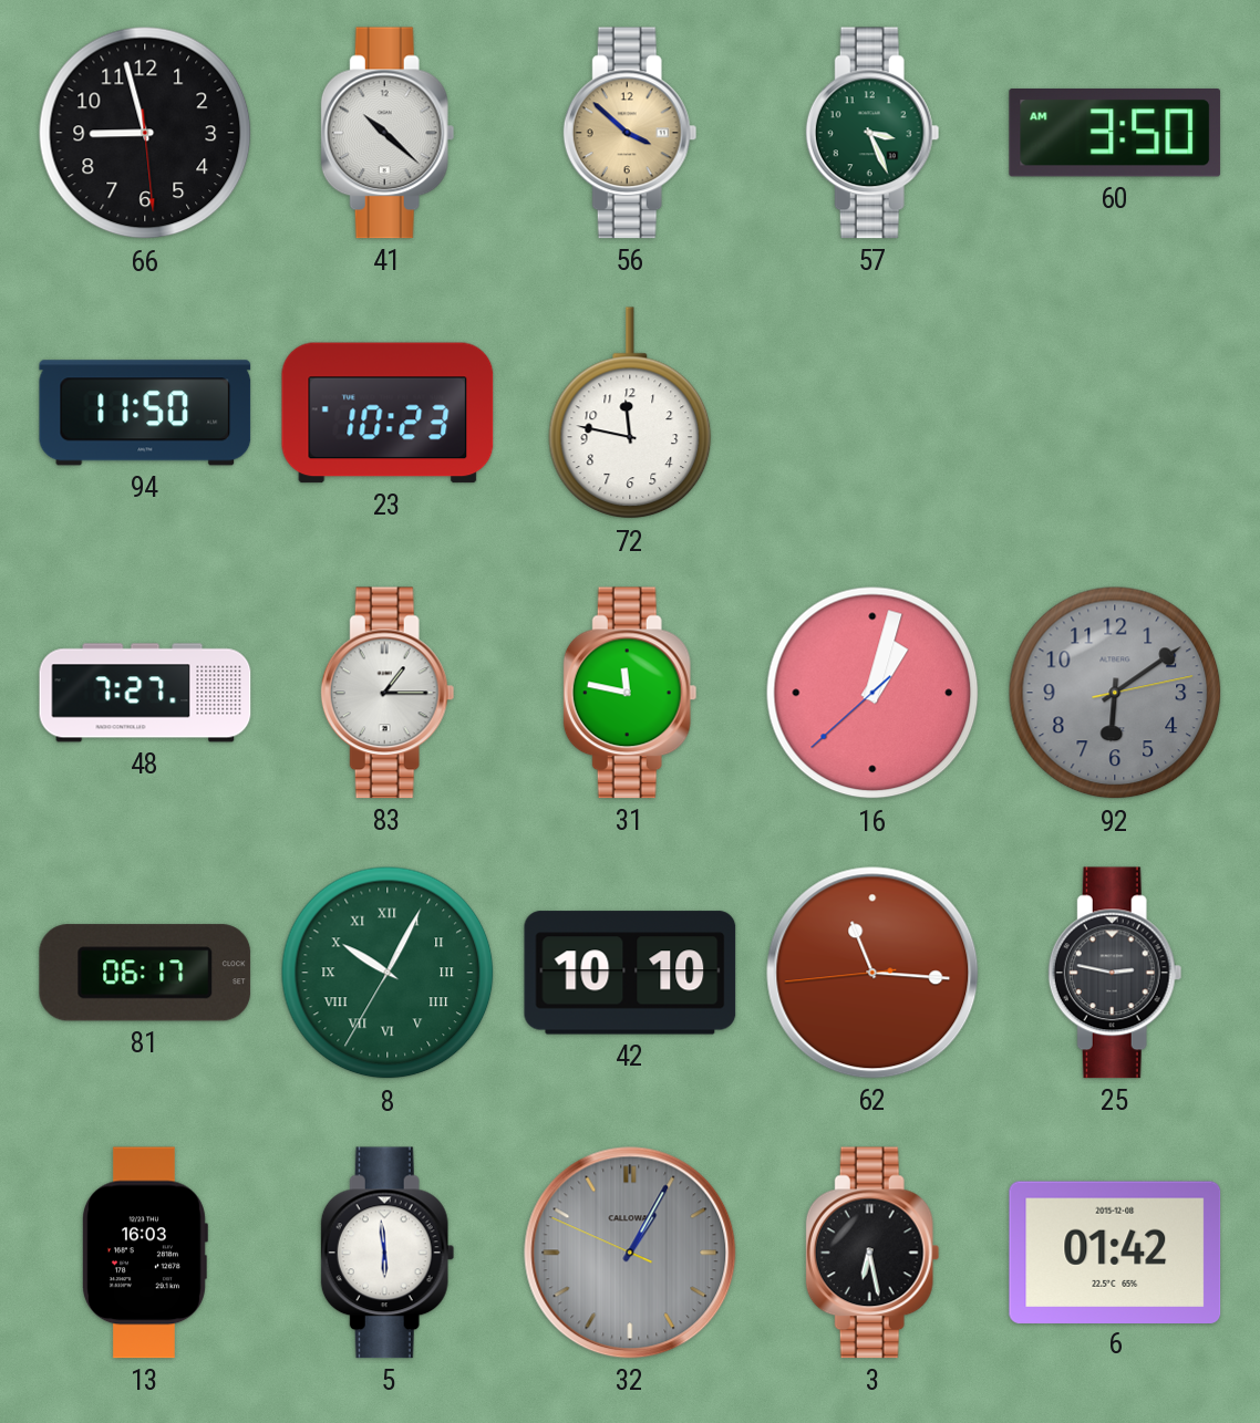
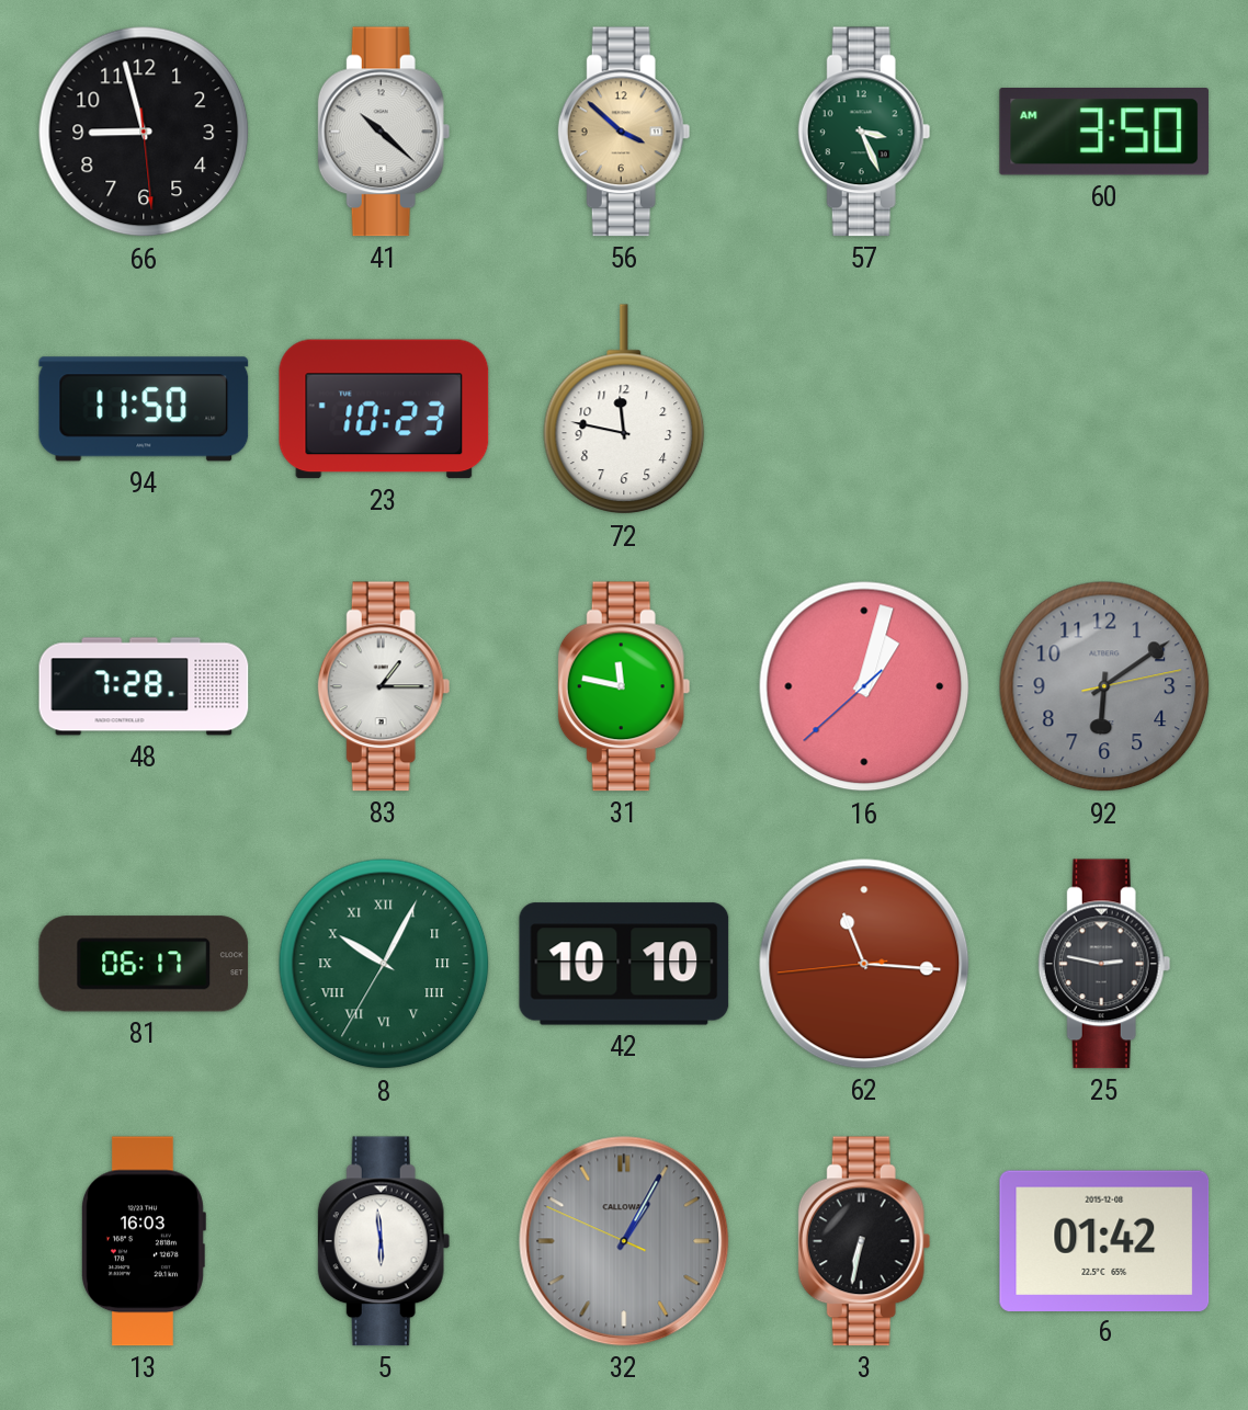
48: 7:27 -> 7:28
3: 6:28 -> 6:32
